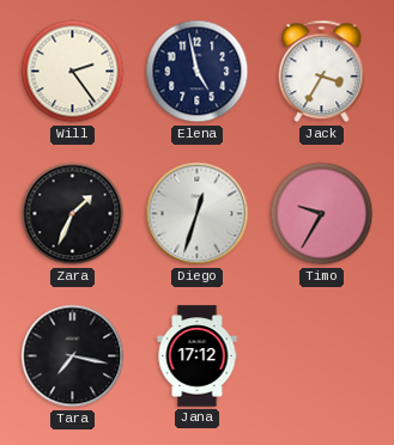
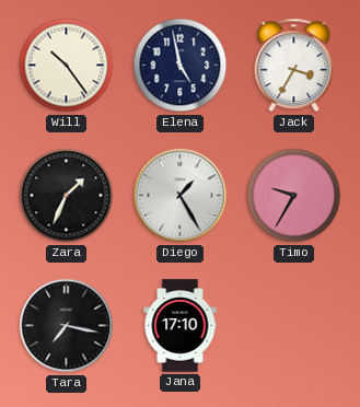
Will: 2:24 -> 10:24
Diego: 12:33 -> 1:25
Jana: 17:12 -> 17:10
